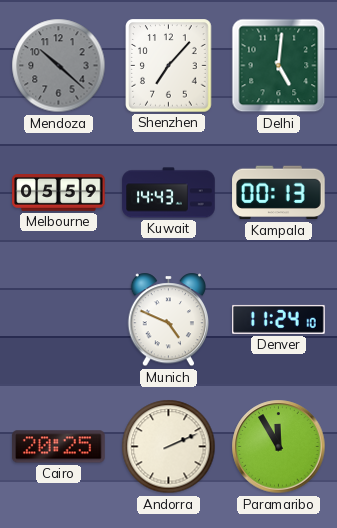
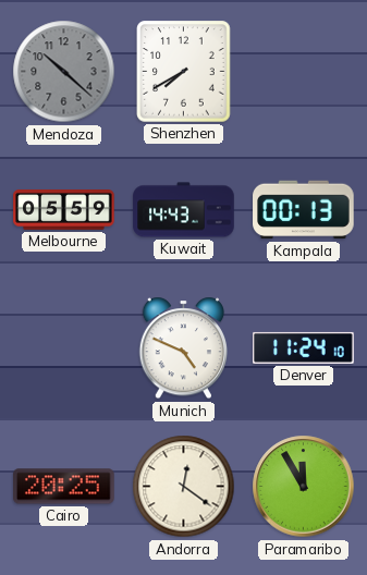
Shenzhen: 7:07 -> 7:40
Delhi: 5:01 -> none
Andorra: 2:11 -> 12:21
